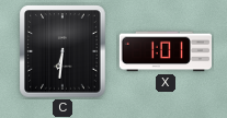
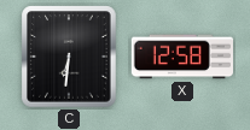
X: 1:01 -> 12:58
